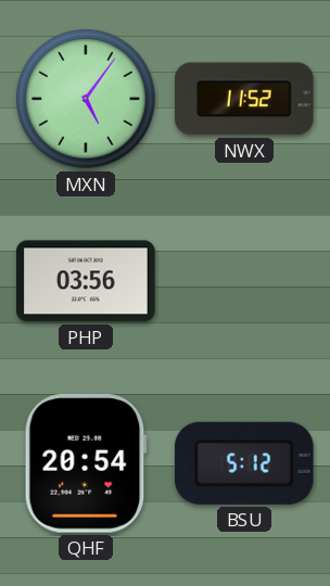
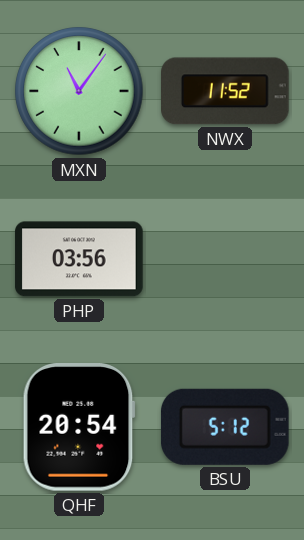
MXN: 5:06 -> 11:06
